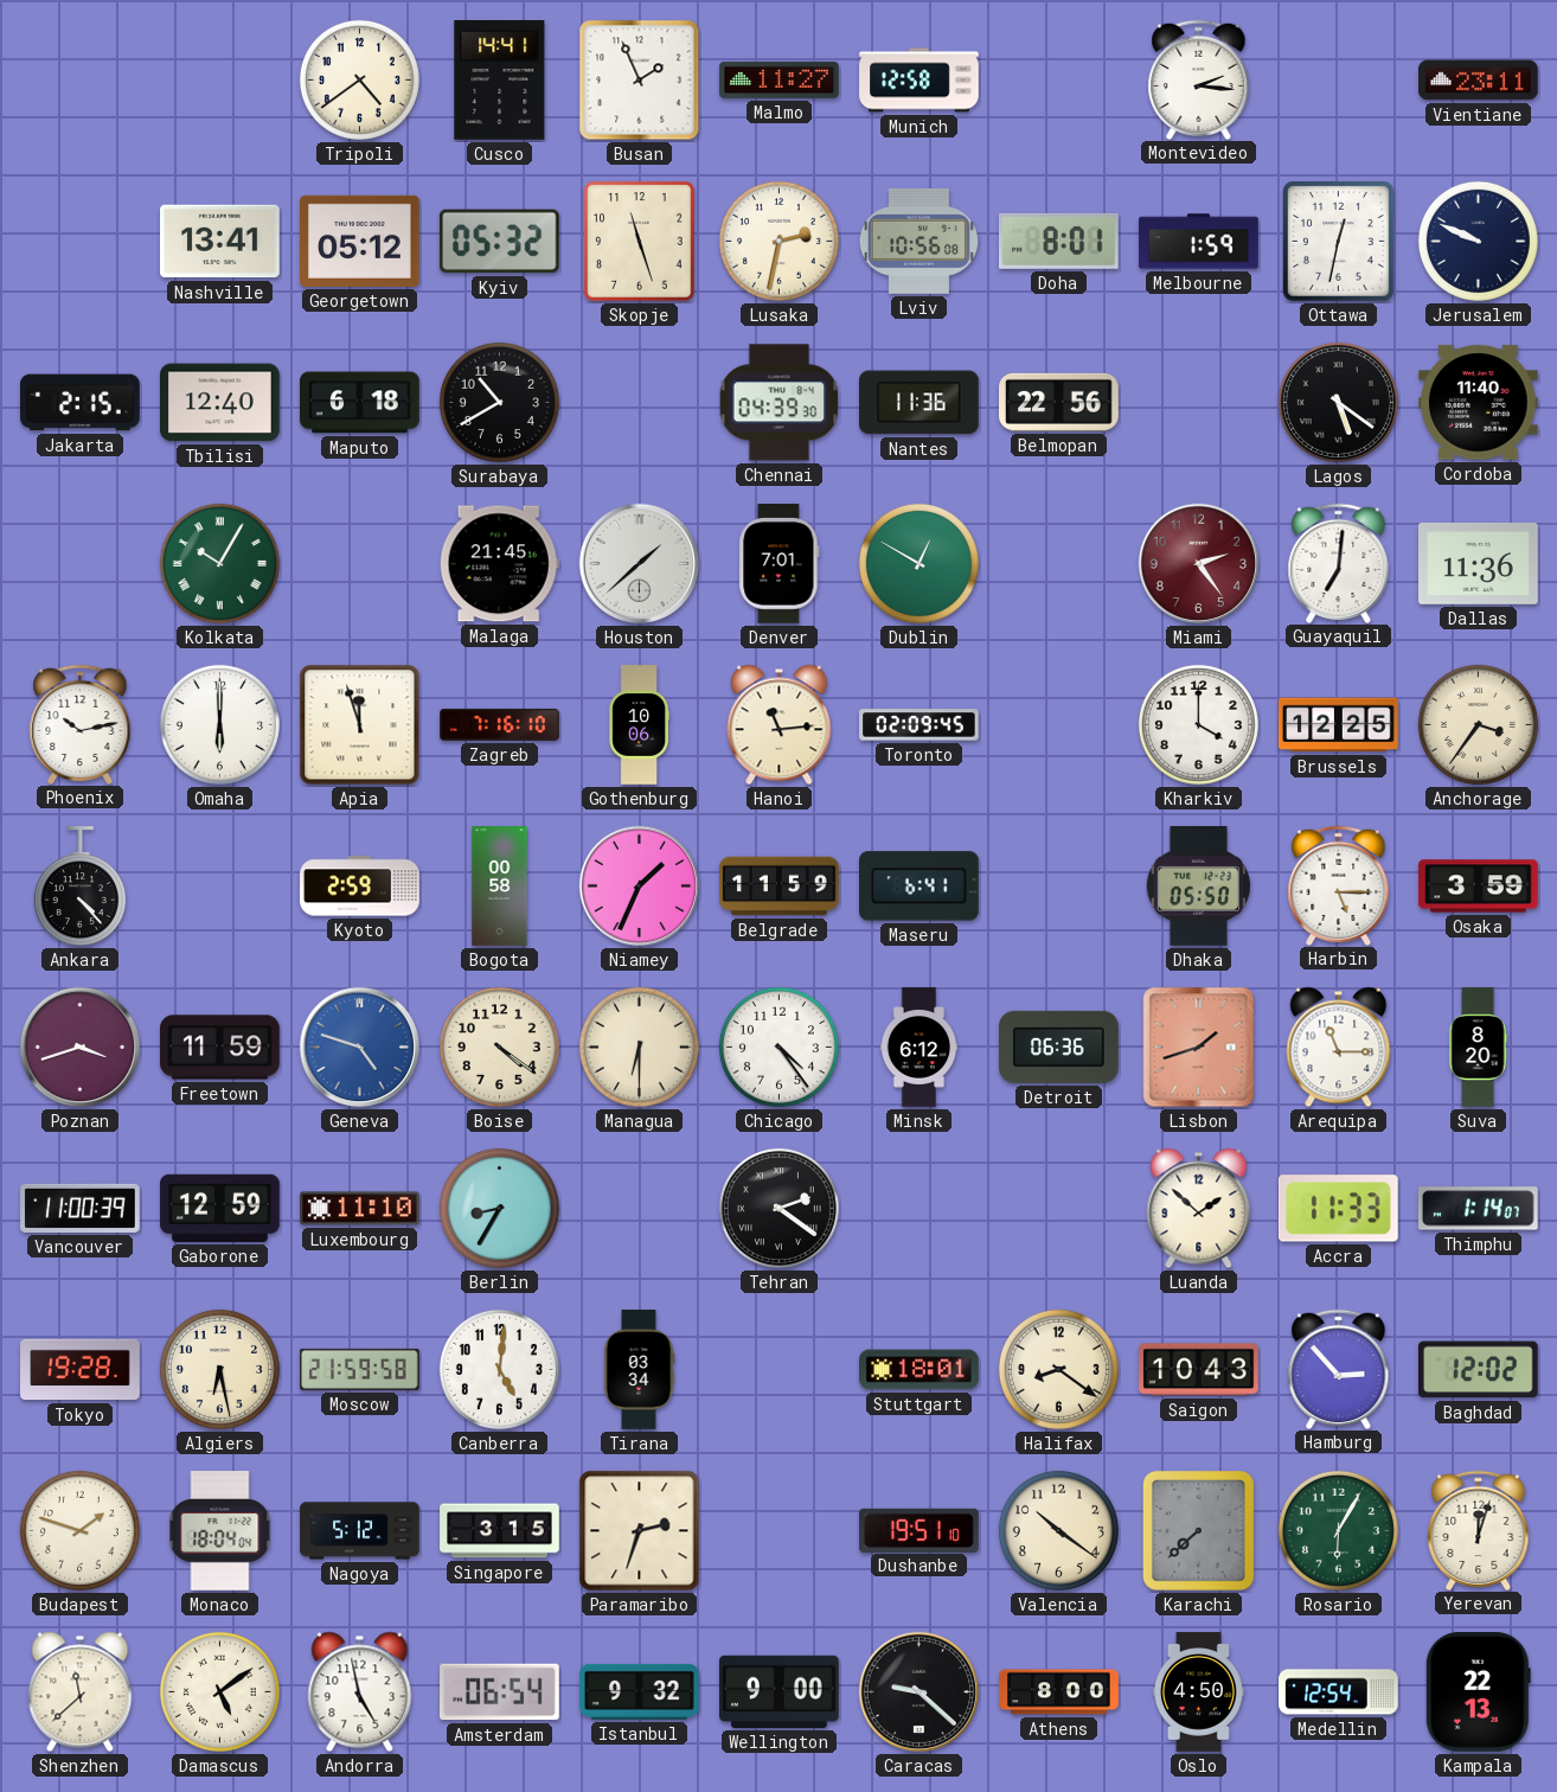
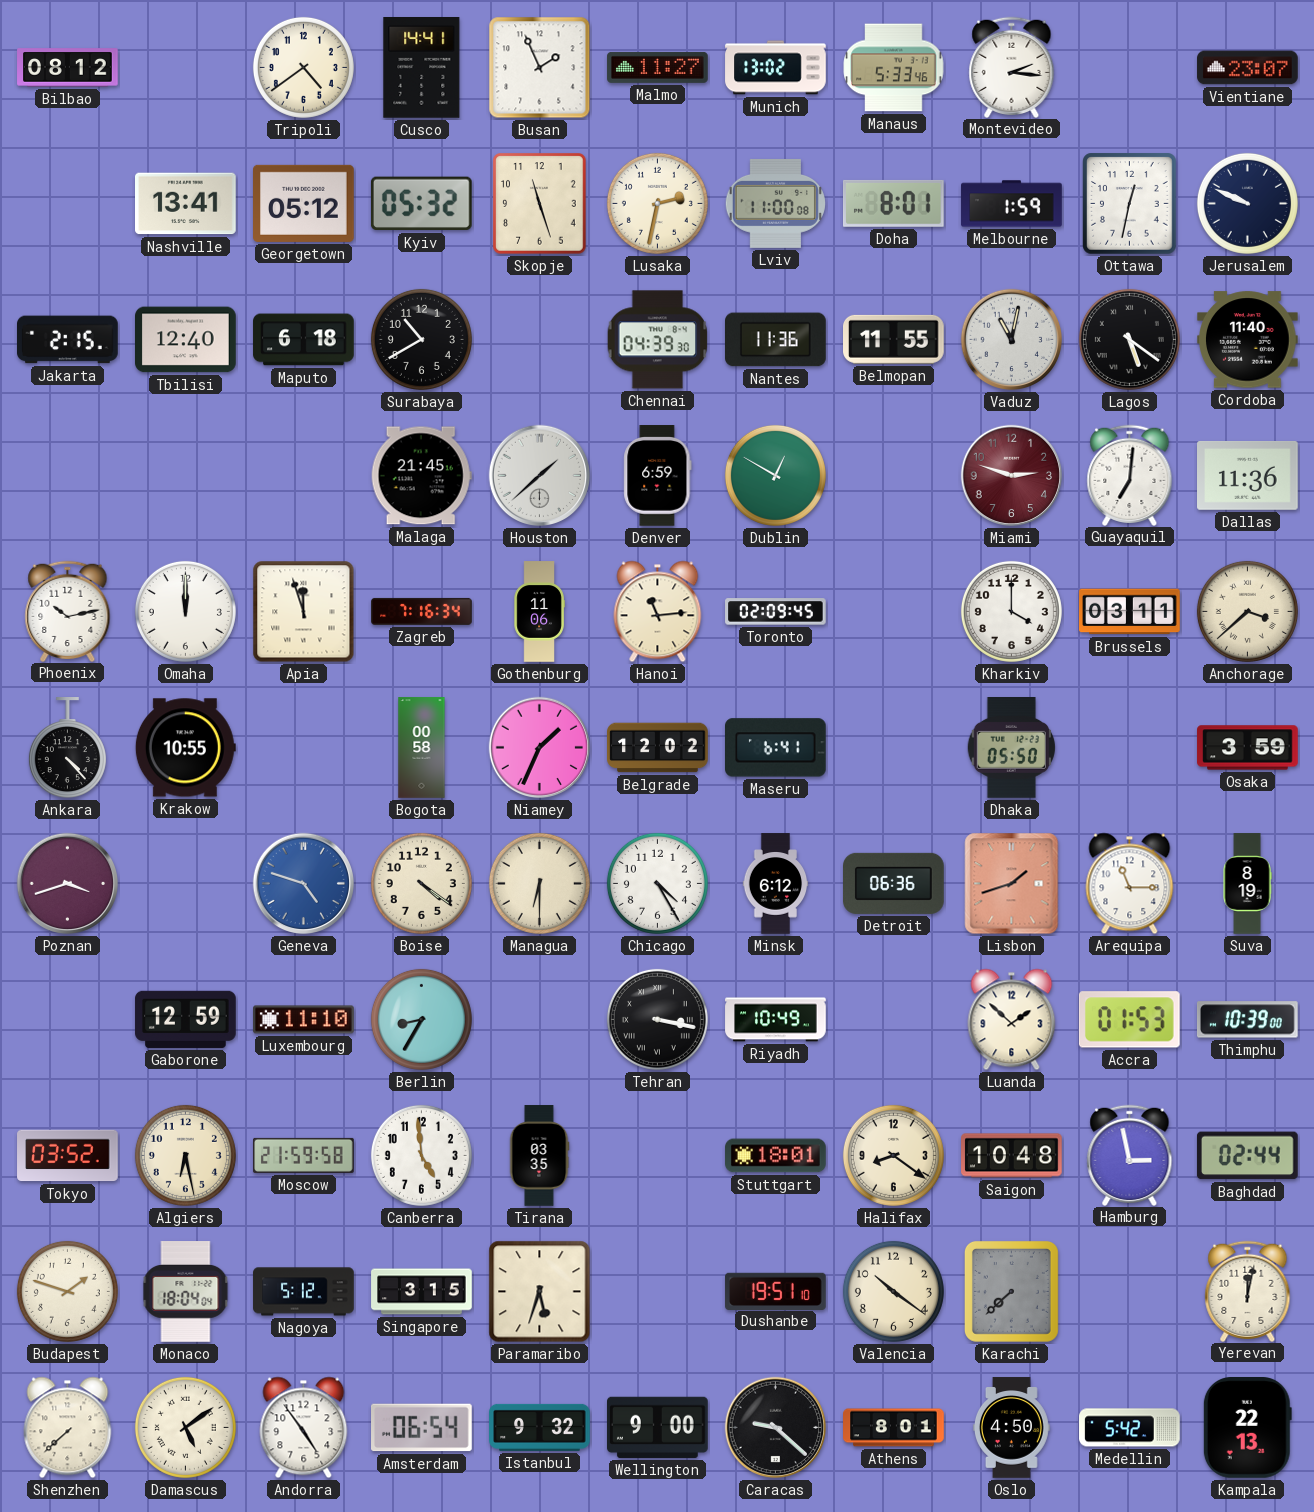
Bilbao: none -> 08:12
Munich: 12:58 -> 13:02
Manaus: none -> 5:33
Vientiane: 23:11 -> 23:07
Lviv: 10:56 -> 11:00
Belmopan: 22:56 -> 11:55
Vaduz: none -> 11:02
Kolkata: 10:05 -> none
Denver: 7:01 -> 6:59
Miami: 2:24 -> 2:48
Omaha: 6:00 -> 12:00
Zagreb: 7:16:10 -> 7:16:34
Gothenburg: 10:06 -> 11:06
Brussels: 12:25 -> 03:11
Anchorage: 3:36 -> 3:38
Krakow: none -> 10:55
Kyoto: 2:59 -> none
Belgrade: 11:59 -> 12:02
Harbin: 5:15 -> none
Freetown: 11:59 -> none
Chicago: 4:24 -> 4:25
Suva: 8:20 -> 8:19
Vancouver: 11:00 -> none
Tehran: 2:21 -> 3:17
Riyadh: none -> 10:49
Accra: 11:33 -> 01:53
Thimphu: 1:14 -> 10:39
Tokyo: 19:28 -> 03:52
Canberra: 5:01 -> 4:59
Tirana: 03:34 -> 03:35
Saigon: 10:43 -> 10:48
Hamburg: 2:53 -> 2:58
Baghdad: 12:02 -> 02:44
Paramaribo: 2:33 -> 5:33
Rosario: 6:05 -> none
Yerevan: 12:03 -> 12:02
Shenzhen: 11:38 -> 7:38
Andorra: 4:58 -> 4:54
Athens: 8:00 -> 8:01
Medellin: 12:54 -> 5:42
